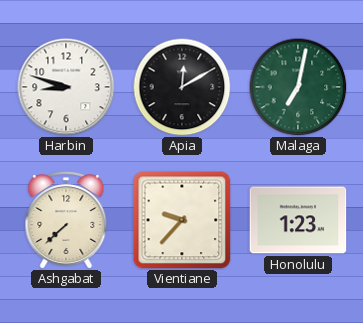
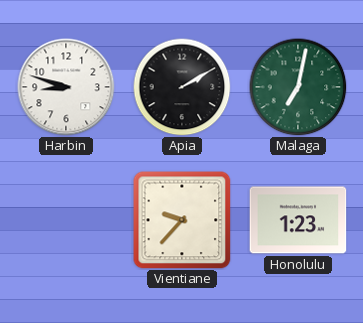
Apia: 12:10 -> 2:10
Ashgabat: 7:38 -> none
